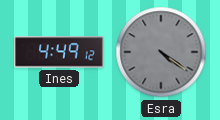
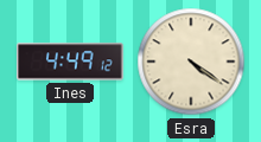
Esra dial: grey -> cream
